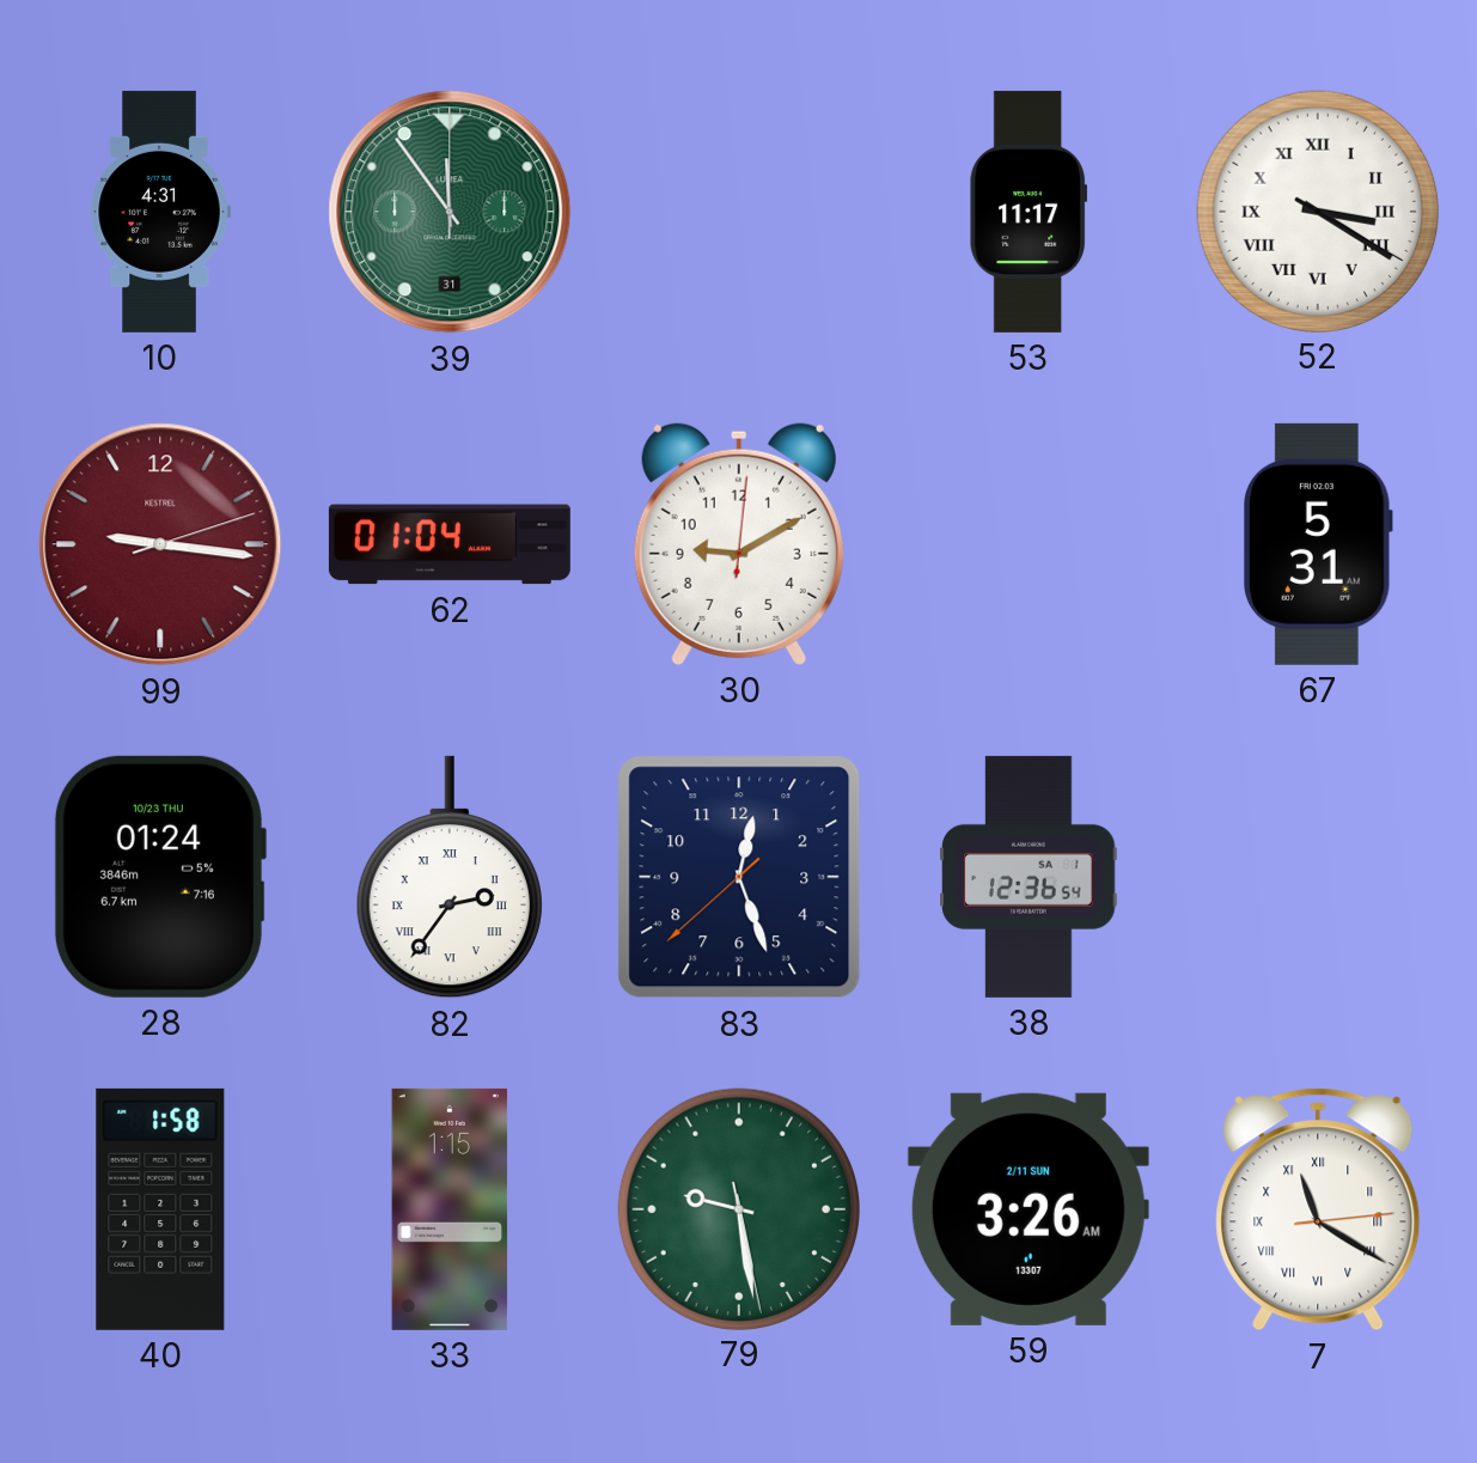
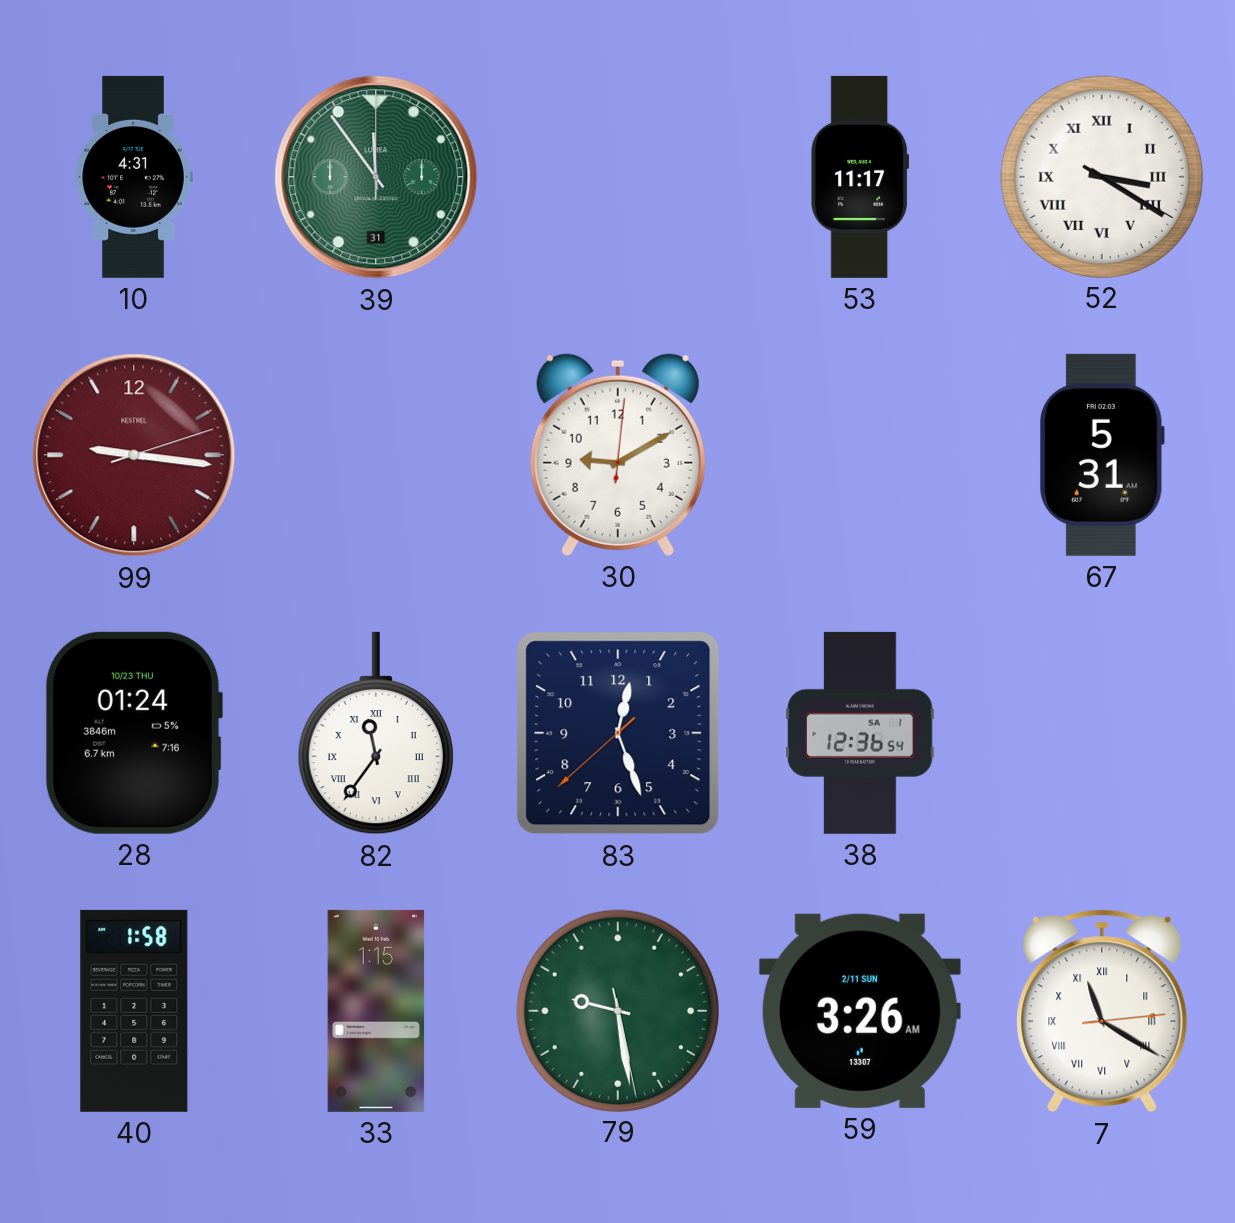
62: 01:04 -> none
82: 2:36 -> 11:36
